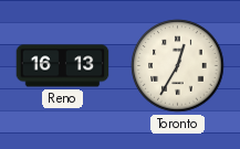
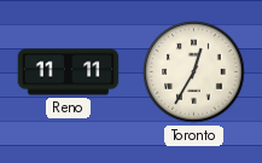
Reno: 16:13 -> 11:11
